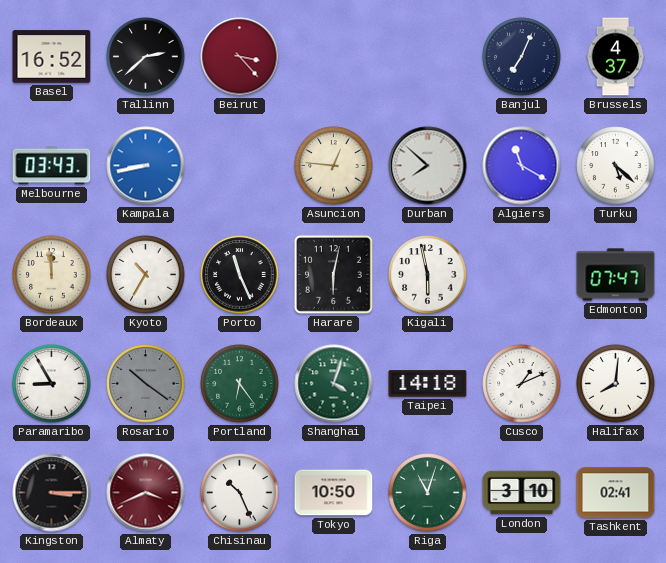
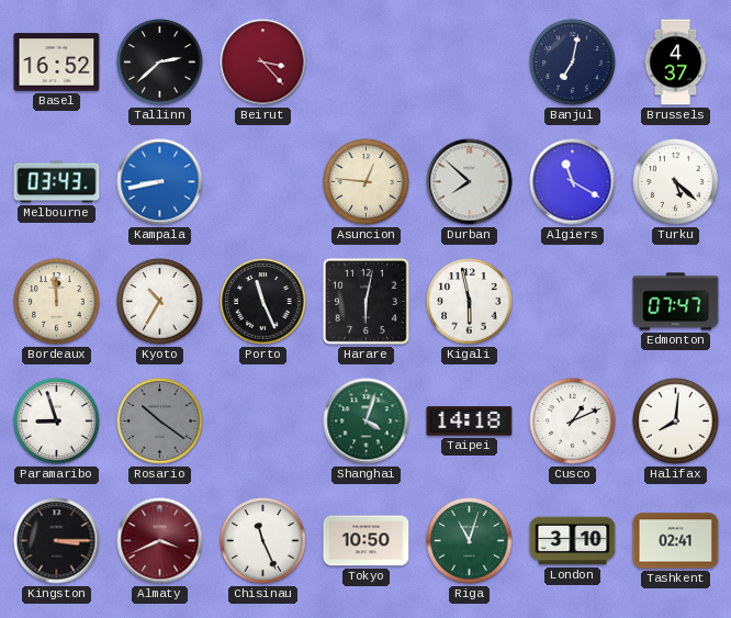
Banjul: 7:04 -> 7:02
Paramaribo: 8:55 -> 8:57
Portland: 6:24 -> none
Chisinau: 10:26 -> 11:26
